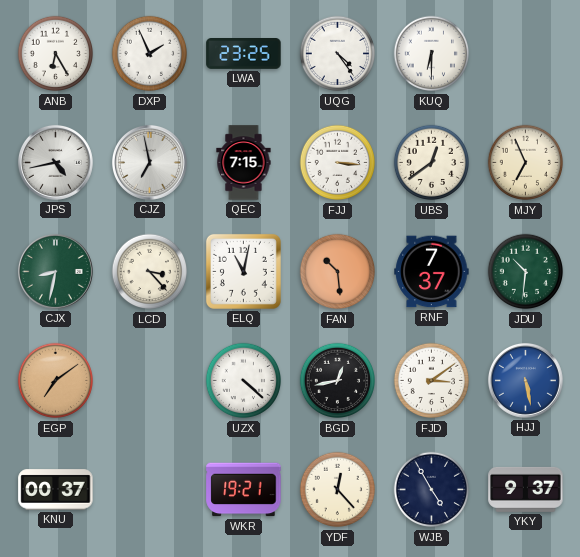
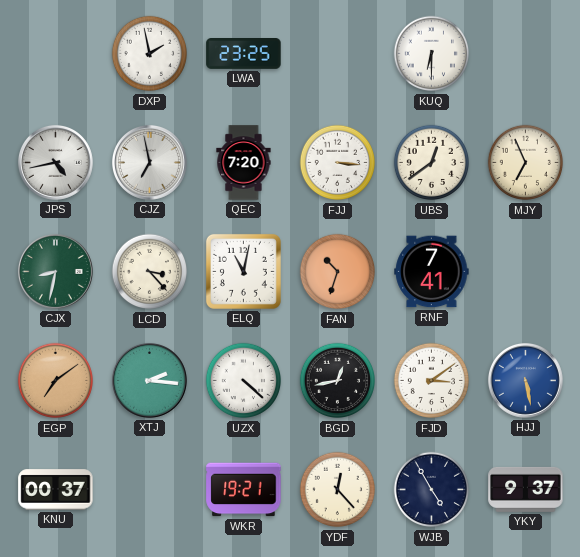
ANB: 6:25 -> none
DXP: 1:56 -> 1:58
UQG: 4:24 -> none
QEC: 7:15 -> 7:20
FAN: 10:29 -> 10:33
RNF: 7:37 -> 7:41
JDU: 10:31 -> none
XTJ: none -> 2:16
